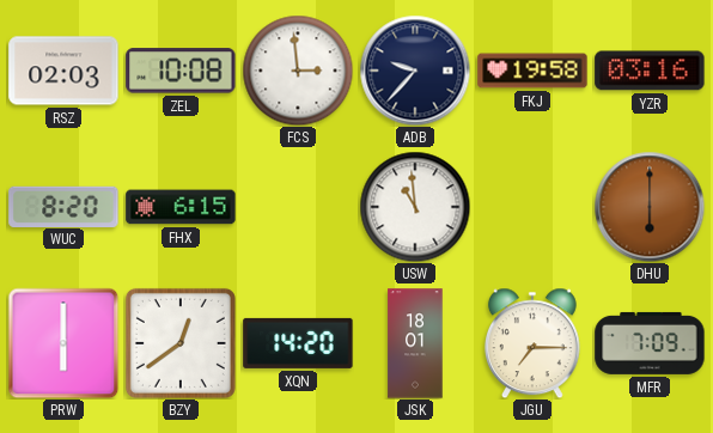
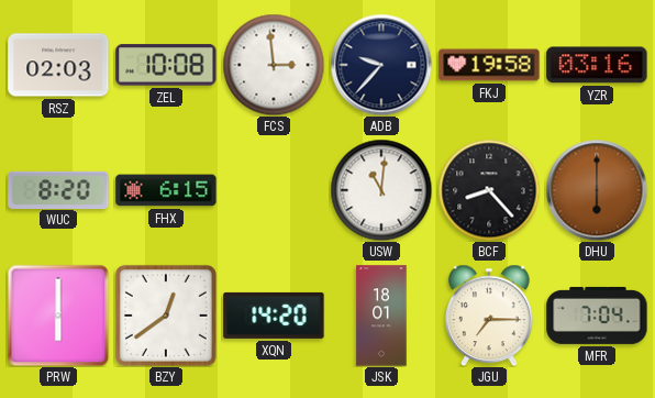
USW: 10:59 -> 11:01
BCF: none -> 8:23
MFR: 7:09 -> 7:04
